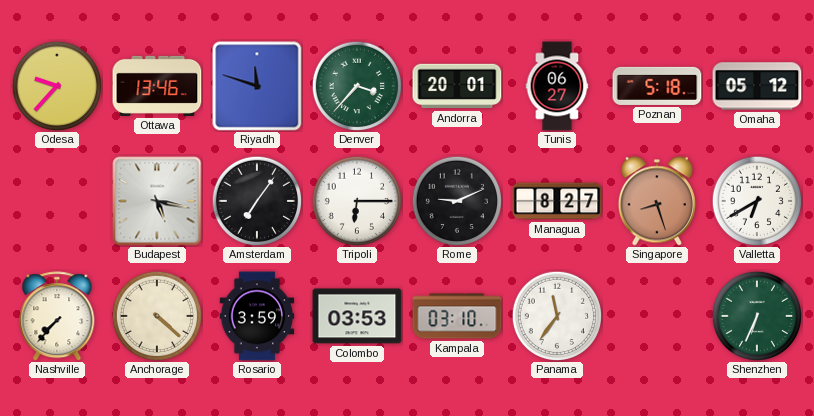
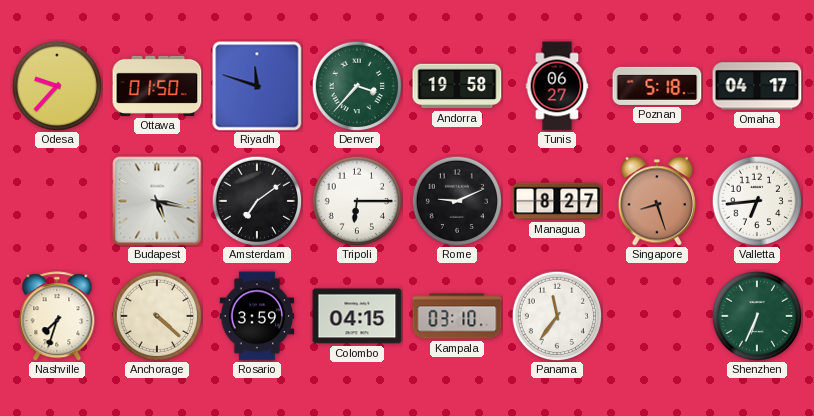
Ottawa: 13:46 -> 01:50
Andorra: 20:01 -> 19:58
Omaha: 05:12 -> 04:17
Amsterdam: 7:06 -> 7:09
Valletta: 6:40 -> 6:44
Nashville: 7:37 -> 7:33
Colombo: 03:53 -> 04:15
